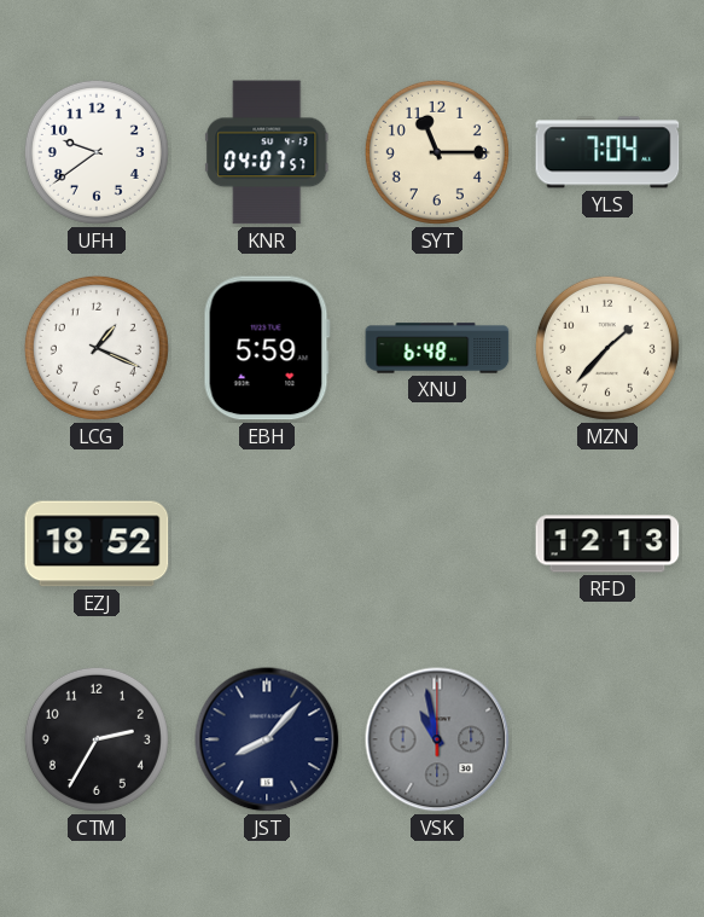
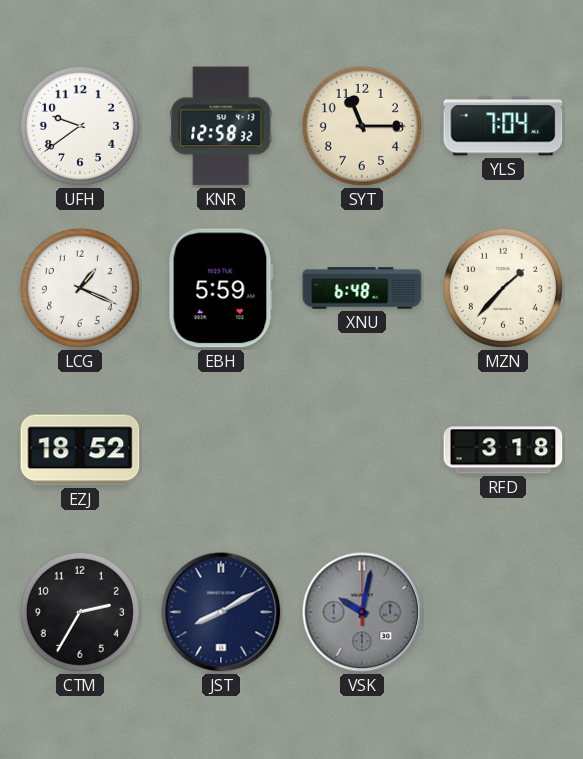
KNR: 04:07 -> 12:58
RFD: 12:13 -> 3:18
JST: 8:07 -> 8:10
VSK: 10:58 -> 10:02
